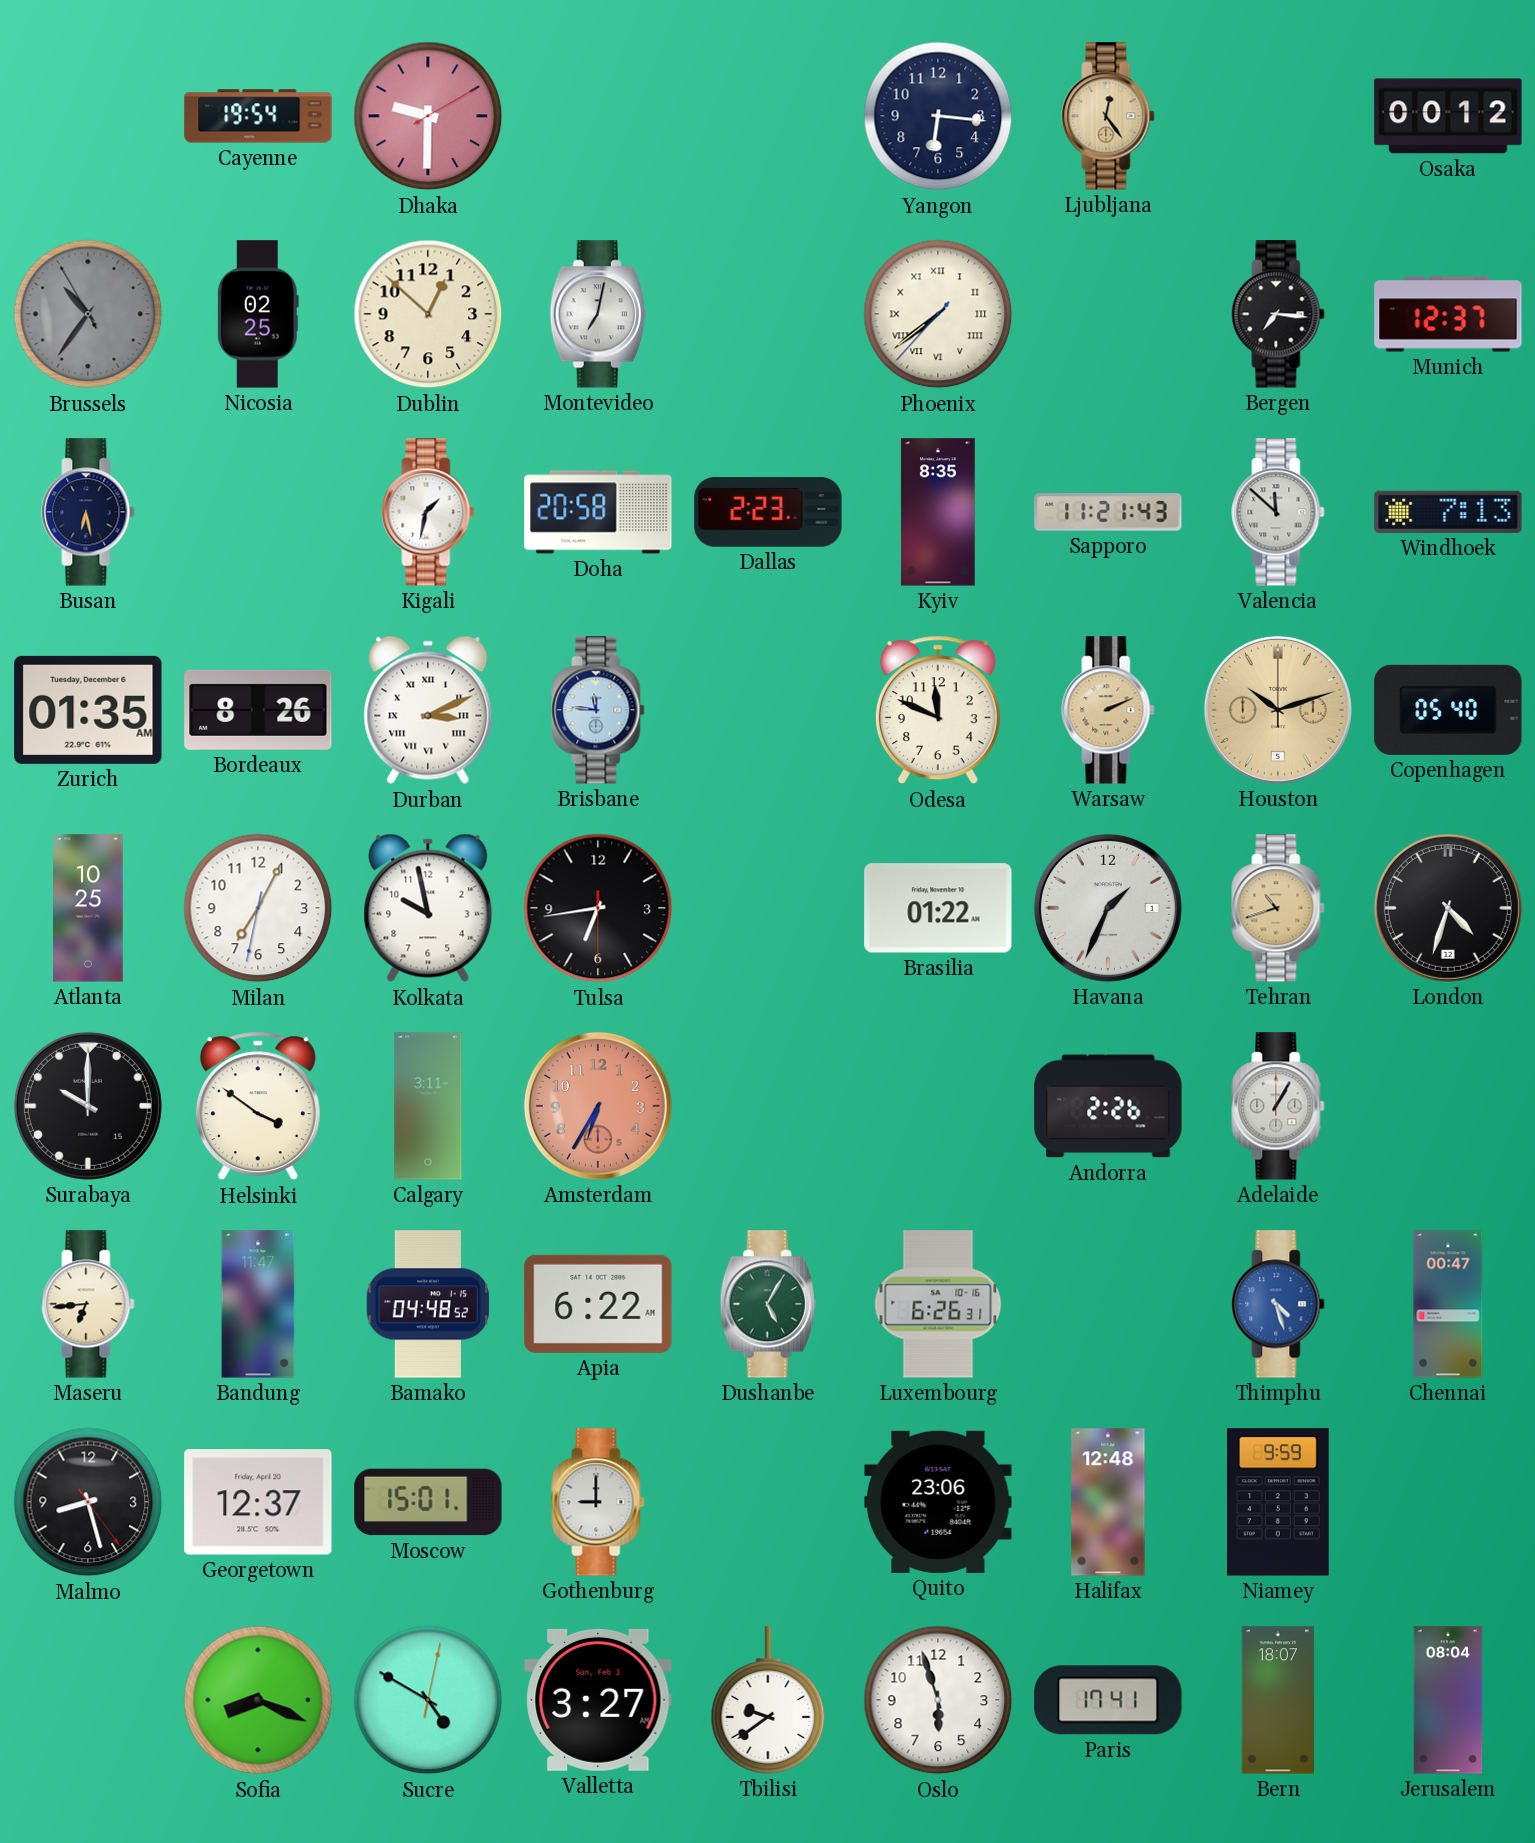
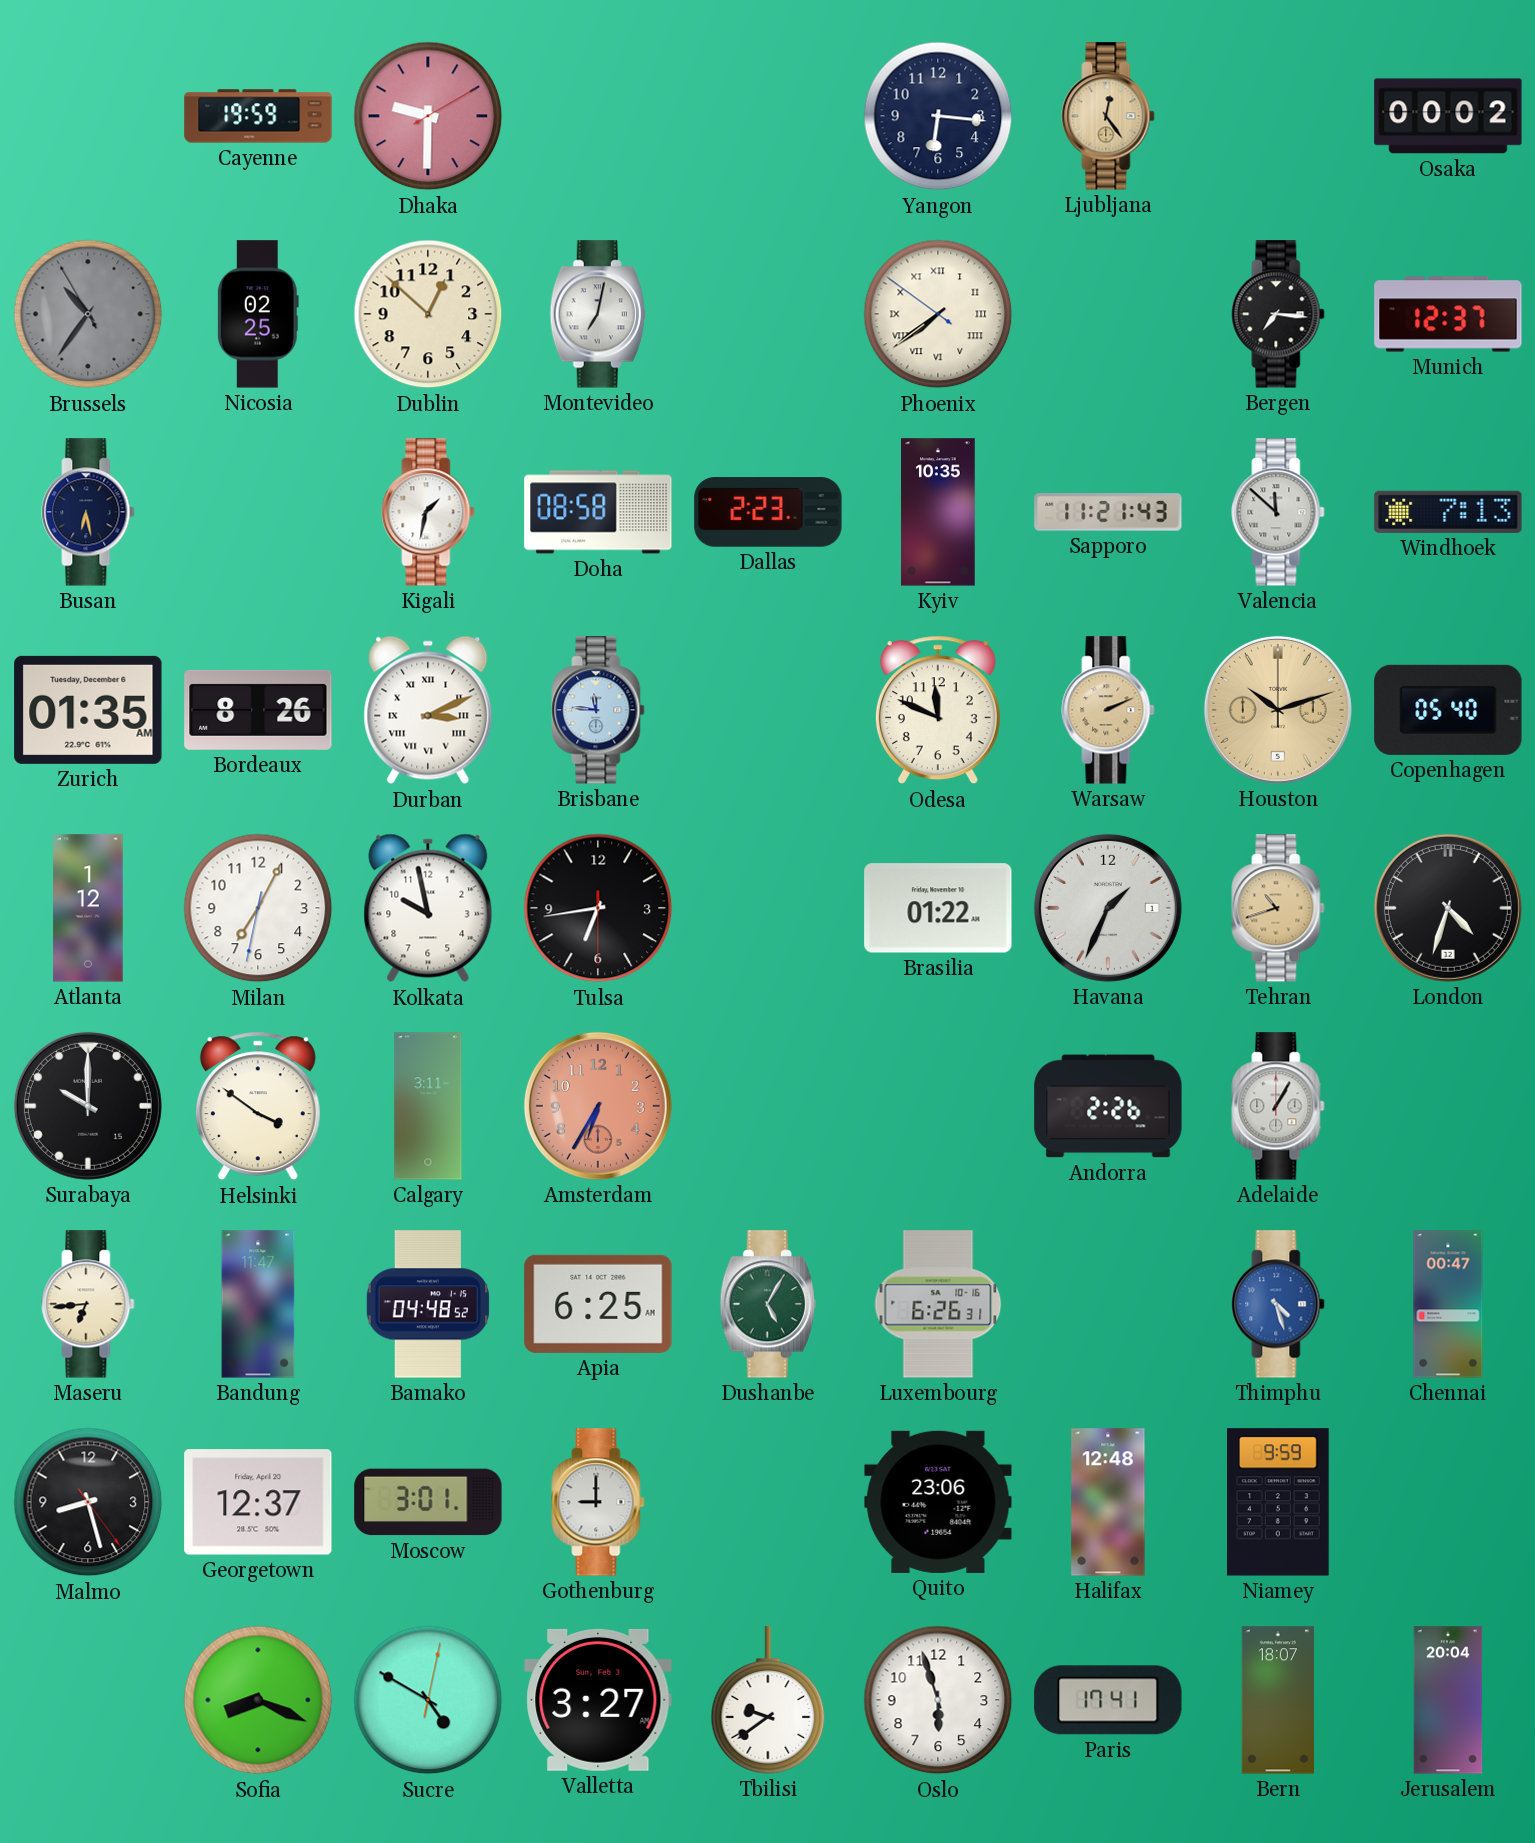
Cayenne: 19:54 -> 19:59
Osaka: 00:12 -> 00:02
Phoenix: 7:38:37 -> 7:38:51
Doha: 20:58 -> 08:58
Kyiv: 8:35 -> 10:35
Atlanta: 10:25 -> 1:12
Apia: 6:22 -> 6:25
Moscow: 15:01 -> 3:01
Jerusalem: 08:04 -> 20:04
